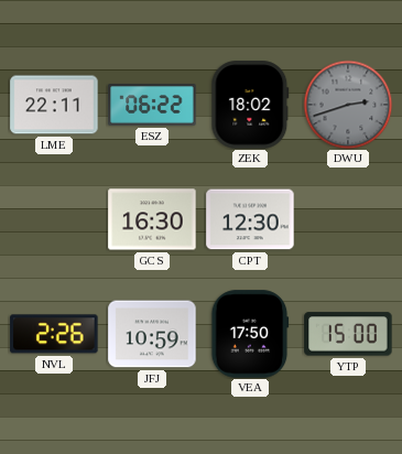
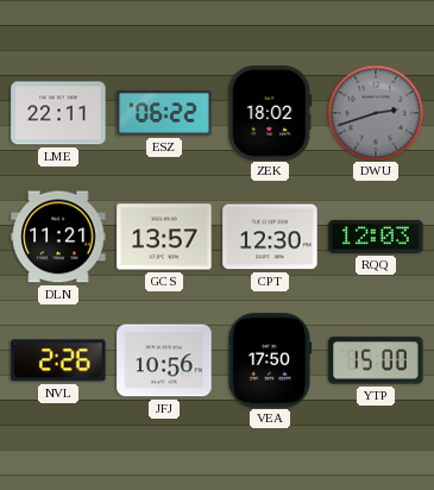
DLN: none -> 11:21
GCS: 16:30 -> 13:57
RQQ: none -> 12:03
JFJ: 10:59 -> 10:56
